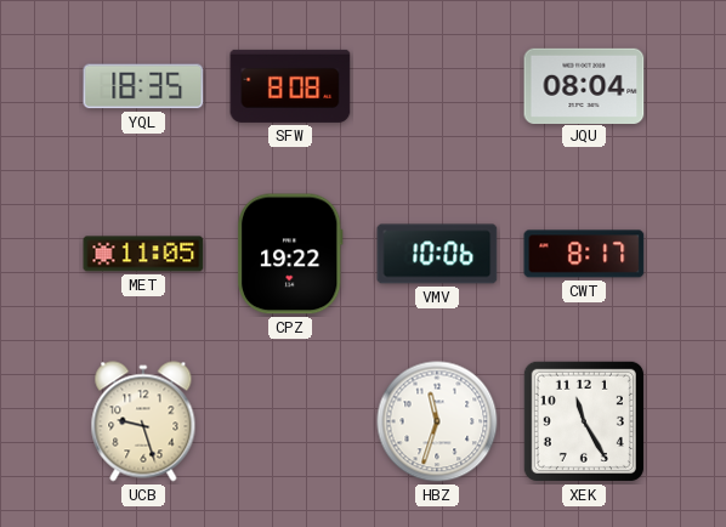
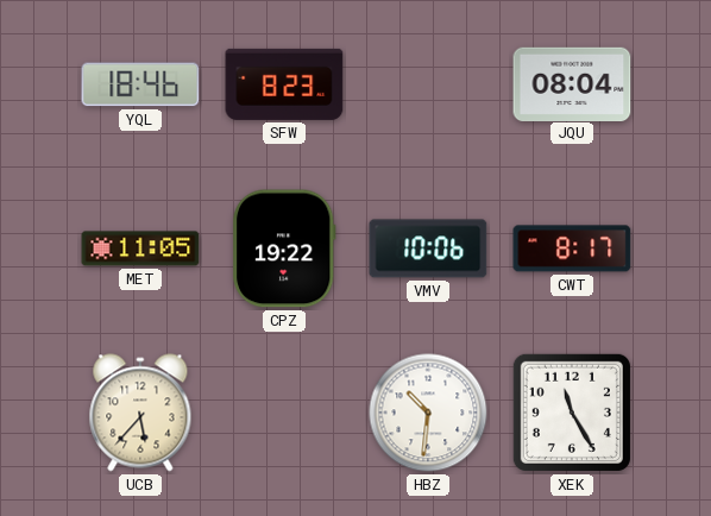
YQL: 18:35 -> 18:46
SFW: 8:08 -> 8:23
UCB: 9:27 -> 5:37
HBZ: 11:33 -> 10:31
